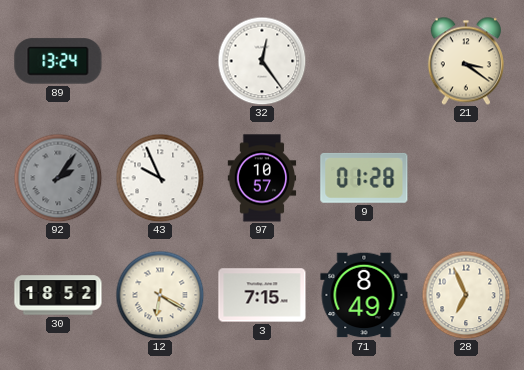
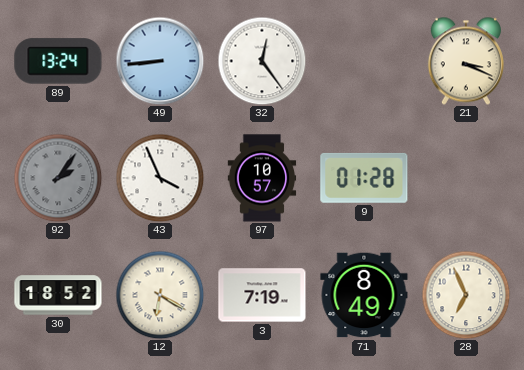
49: none -> 8:44
21: 3:21 -> 3:19
43: 9:56 -> 3:56
3: 7:15 -> 7:19
